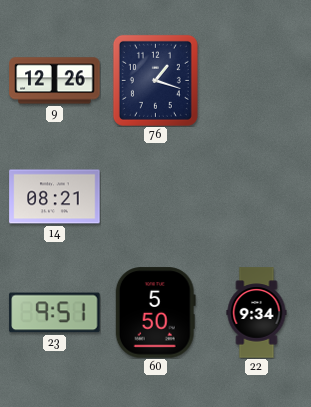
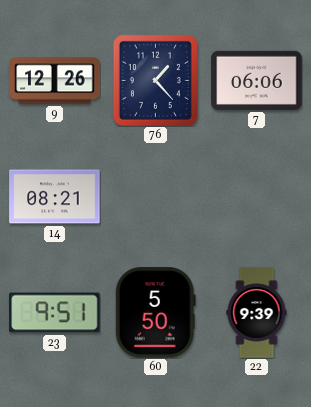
76: 1:18 -> 1:23
7: none -> 06:06
22: 9:34 -> 9:39
